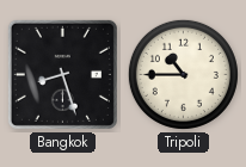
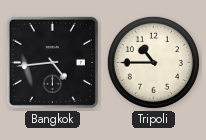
Bangkok: 8:27 -> 4:44
